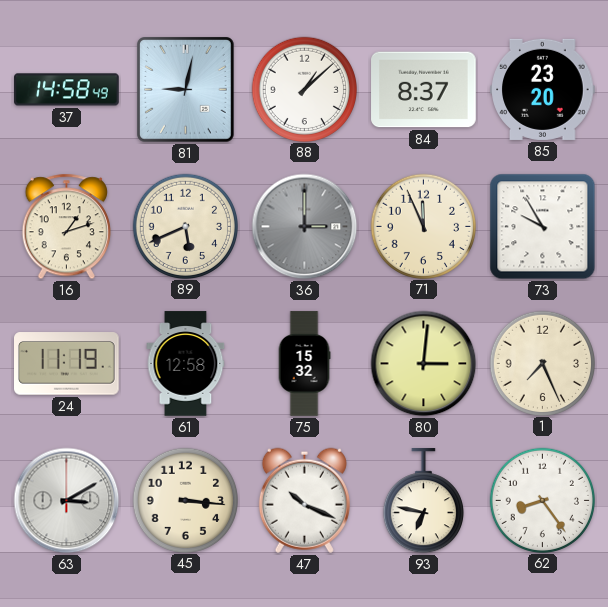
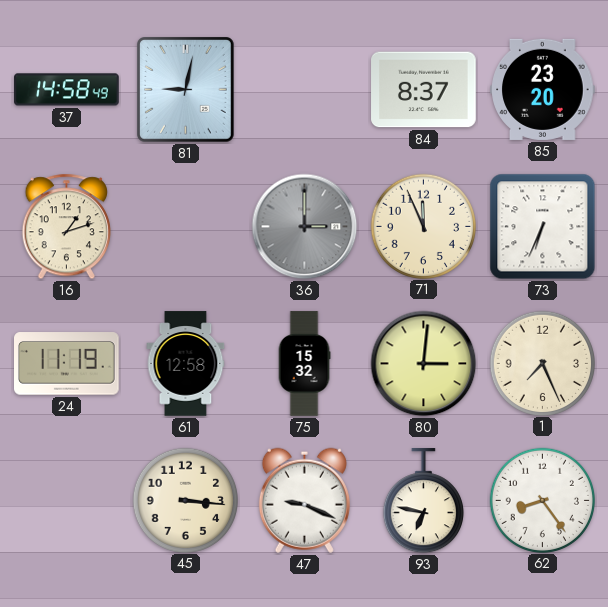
88: 1:08 -> none
89: 5:41 -> none
73: 9:55 -> 6:34
63: 3:10 -> none
47: 10:19 -> 9:19
